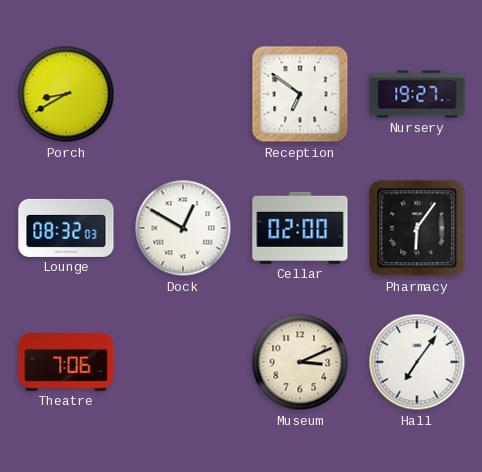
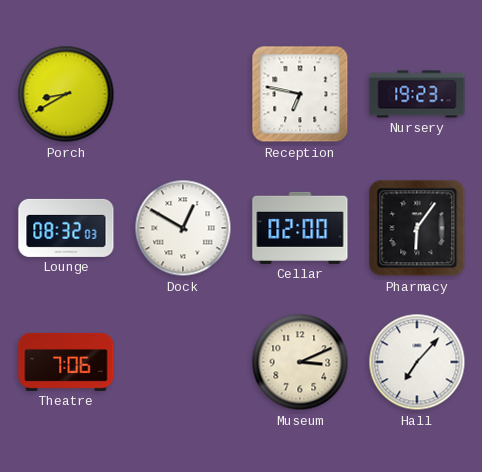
Reception: 6:51 -> 6:47
Nursery: 19:27 -> 19:23
Hall: 7:06 -> 7:07
